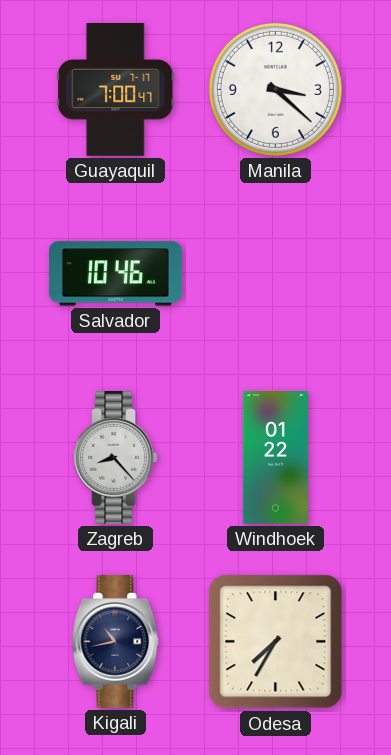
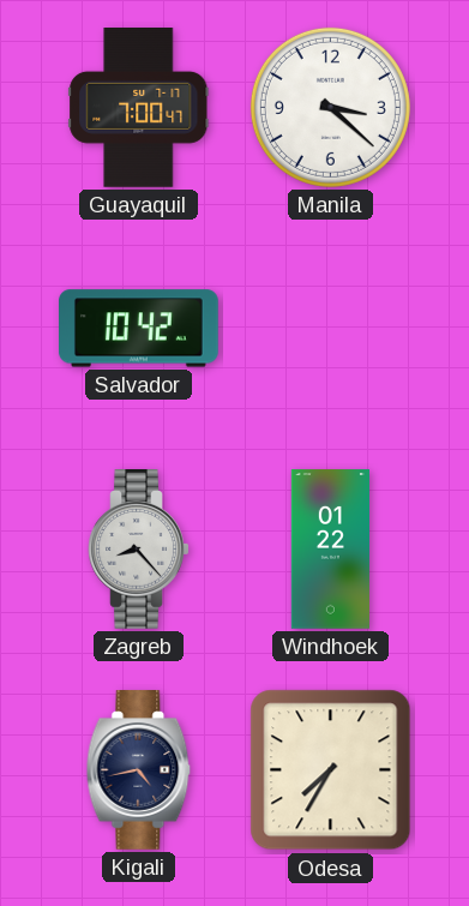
Salvador: 10:46 -> 10:42
Kigali: 10:43 -> 4:43
